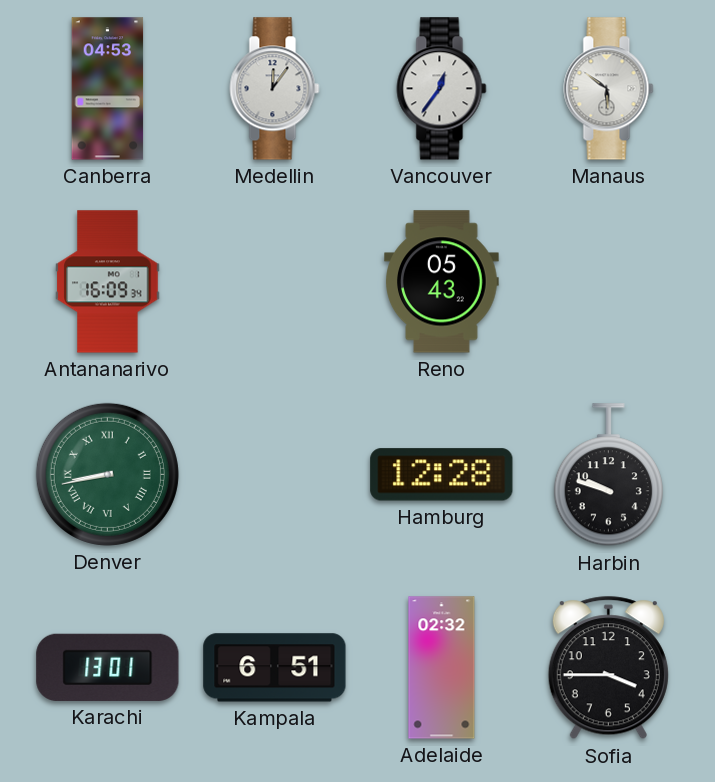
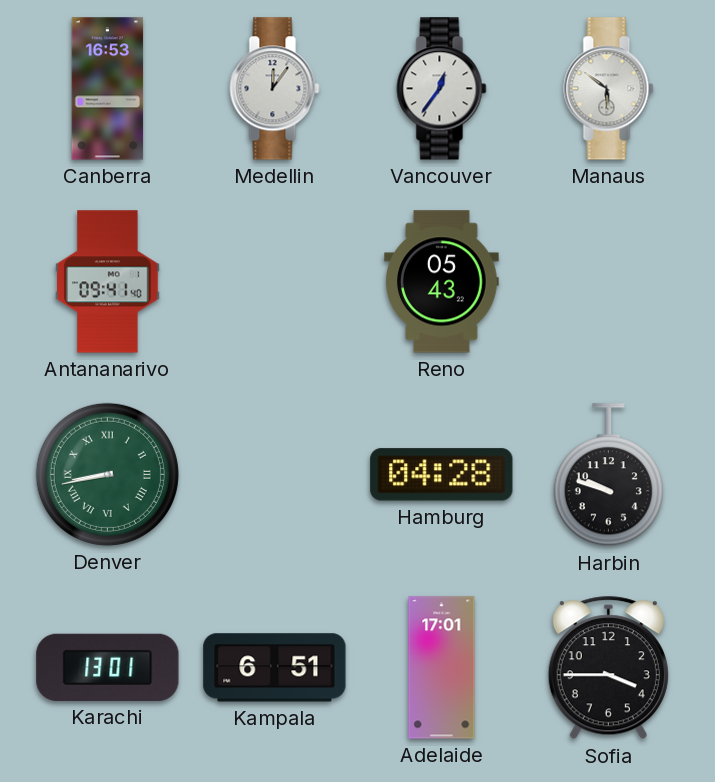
Canberra: 04:53 -> 16:53
Antananarivo: 16:09 -> 09:41
Hamburg: 12:28 -> 04:28
Adelaide: 02:32 -> 17:01
